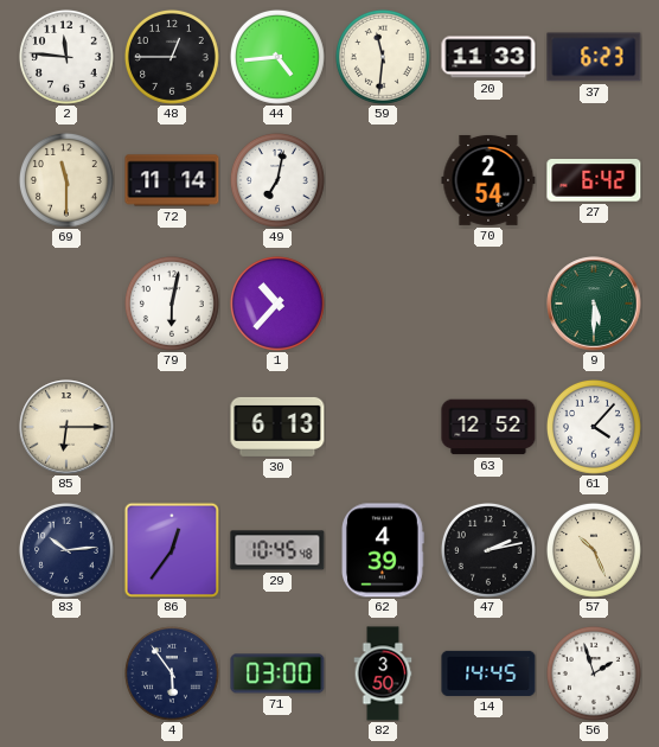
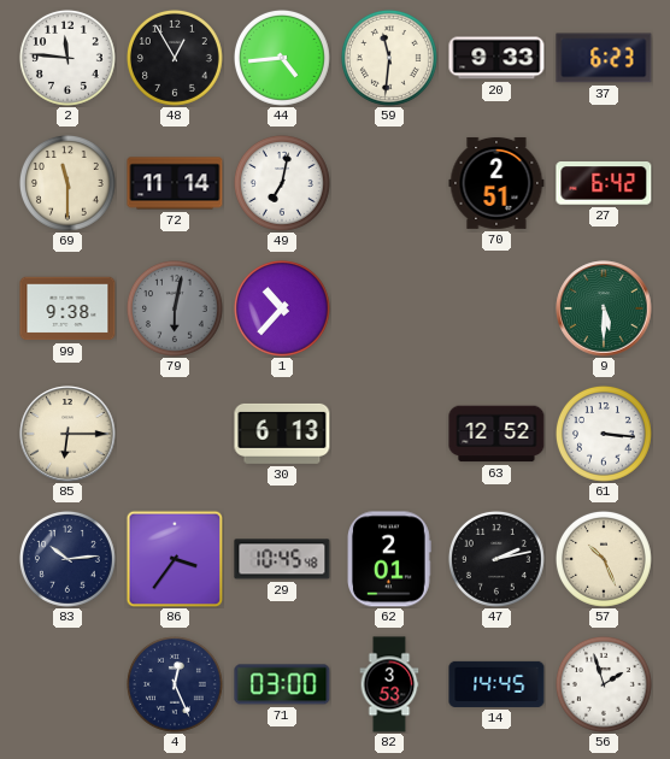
48: 12:45 -> 12:55
20: 11:33 -> 9:33
70: 2:54 -> 2:51
99: none -> 9:38
79 dial: white -> grey
61: 4:07 -> 3:16
86: 12:36 -> 3:36
62: 4:39 -> 2:01
4: 5:54 -> 12:26
82: 3:50 -> 3:53
